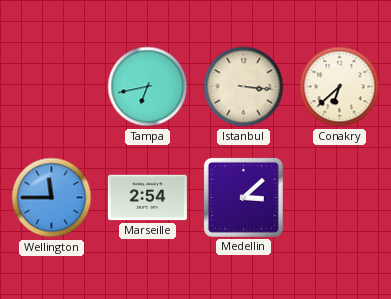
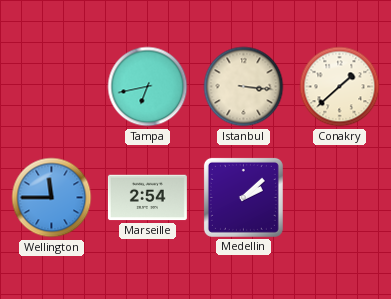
Conakry: 6:38 -> 1:38
Medellin: 3:08 -> 2:08
